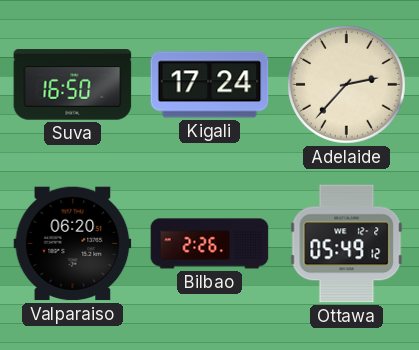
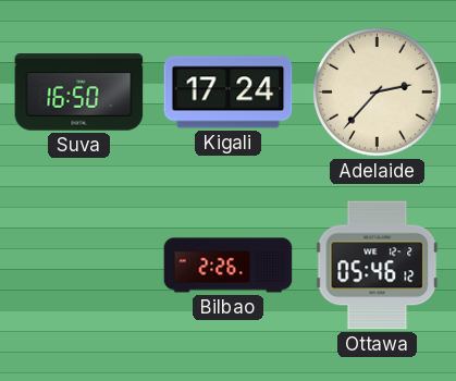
Valparaiso: 06:20 -> none
Ottawa: 05:49 -> 05:46
